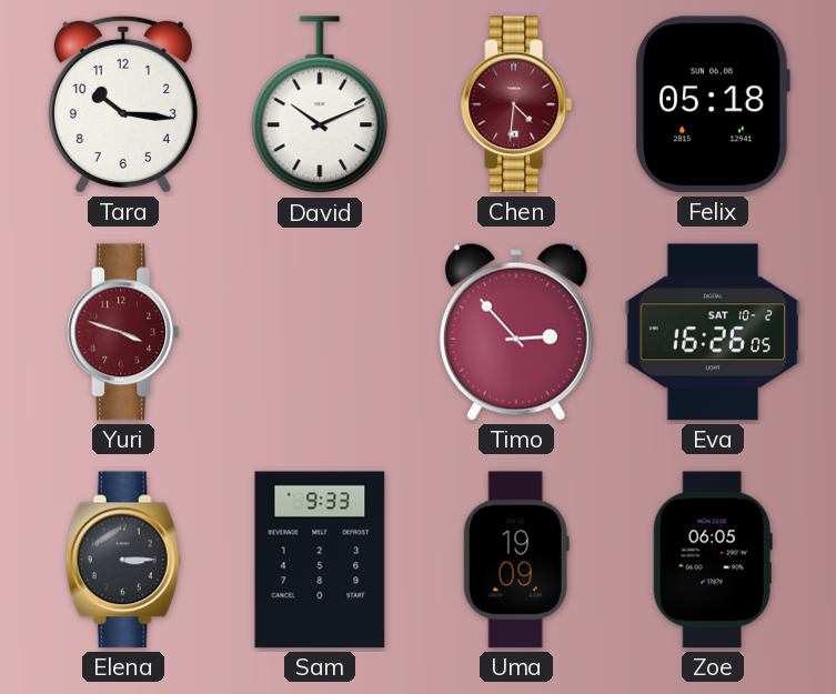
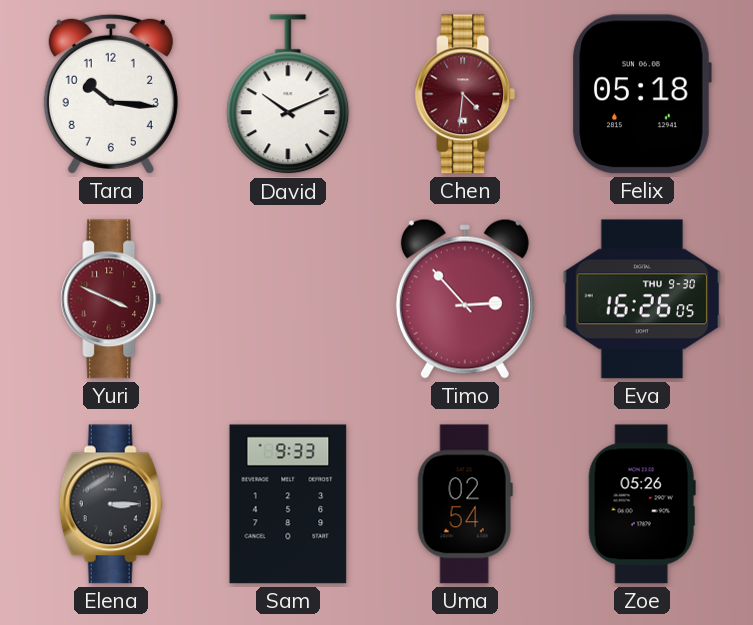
Yuri: 3:48 -> 3:49
Eva date: SAT 10-2 -> THU 9-30
Uma: 19:09 -> 02:54
Zoe: 06:05 -> 05:26
